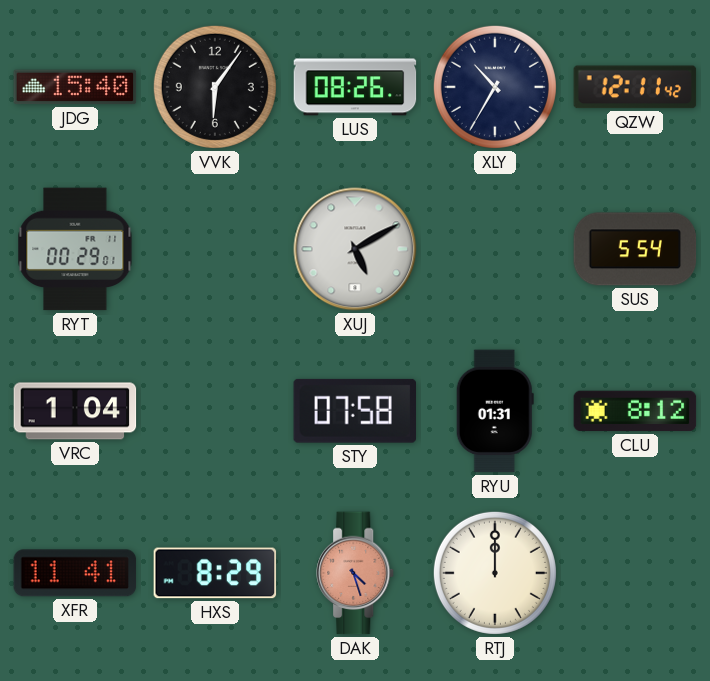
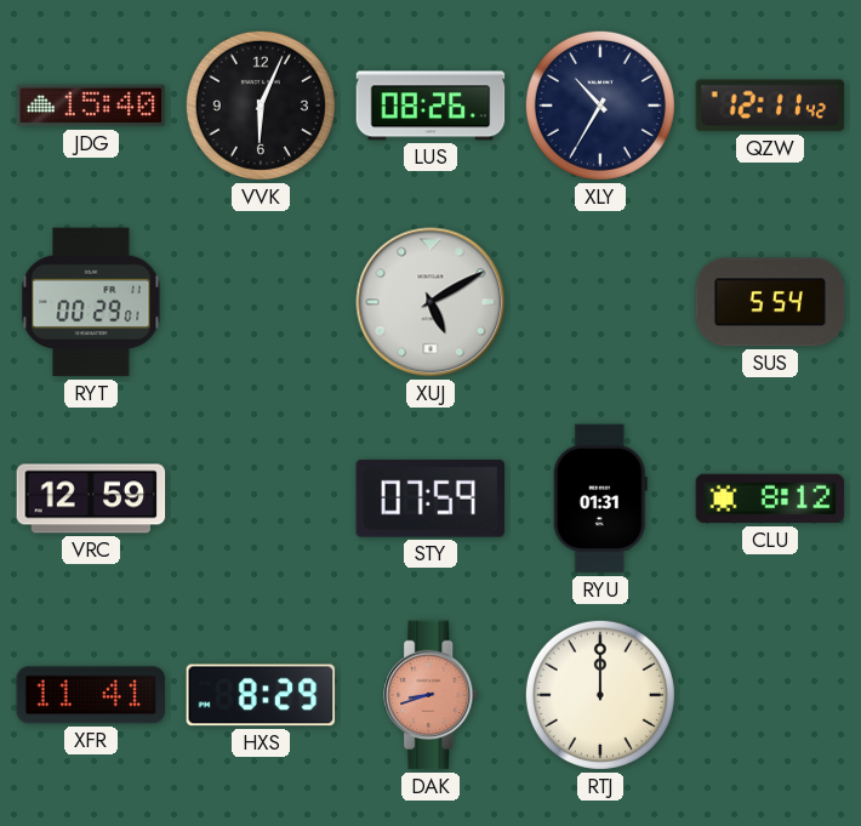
VVK: 6:06 -> 6:04
VRC: 1:04 -> 12:59
STY: 07:58 -> 07:59
DAK: 4:27 -> 8:42
